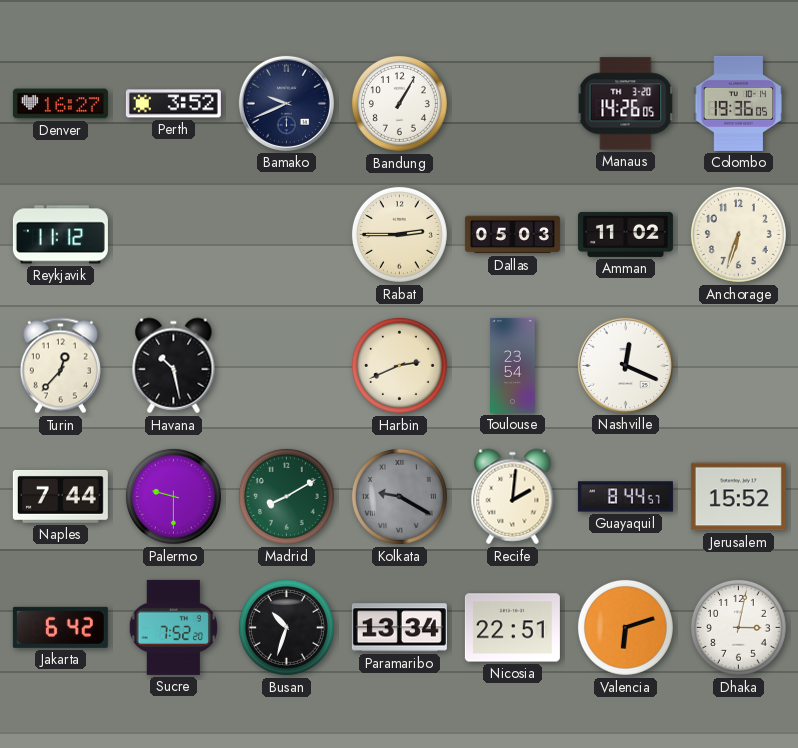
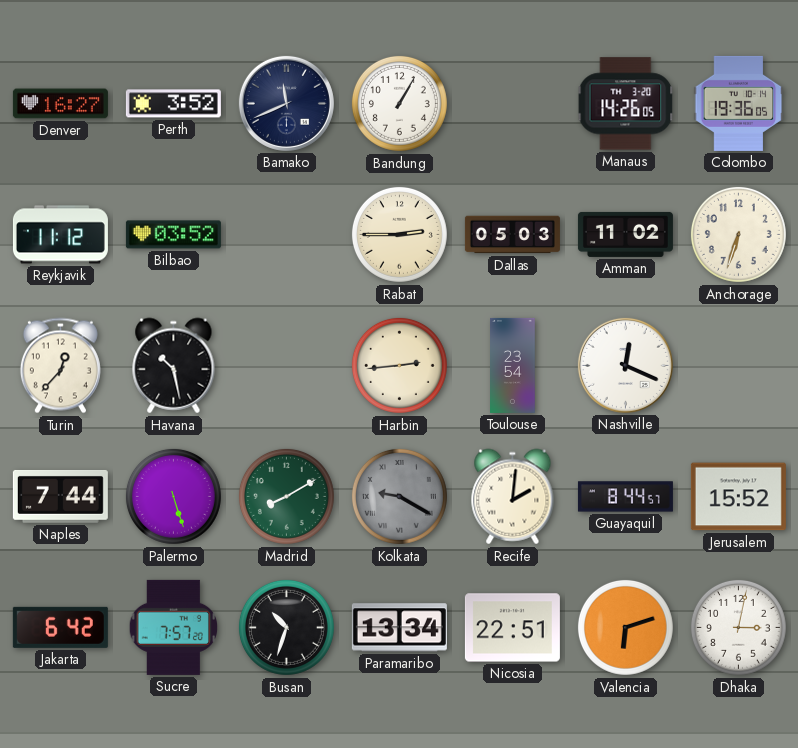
Bamako: 9:41 -> 11:41
Bilbao: none -> 03:52
Harbin: 2:41 -> 2:44
Palermo: 9:30 -> 5:27
Sucre: 7:52 -> 7:57
